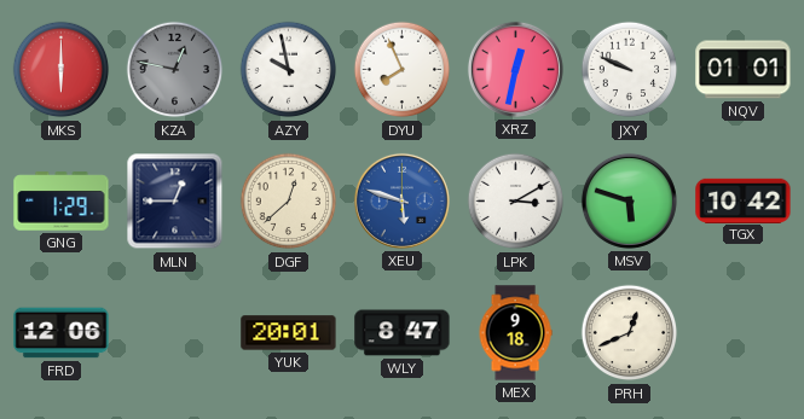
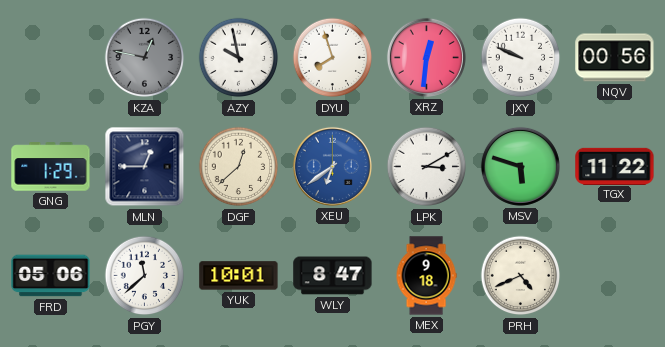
MKS: 6:00 -> none
DYU: 7:56 -> 7:57
XRZ: 12:32 -> 12:31
NQV: 01:01 -> 00:56
XEU: 5:48 -> 6:39
TGX: 10:42 -> 11:22
FRD: 12:06 -> 05:06
PGY: none -> 11:38
YUK: 20:01 -> 10:01
PRH: 12:41 -> 4:41
